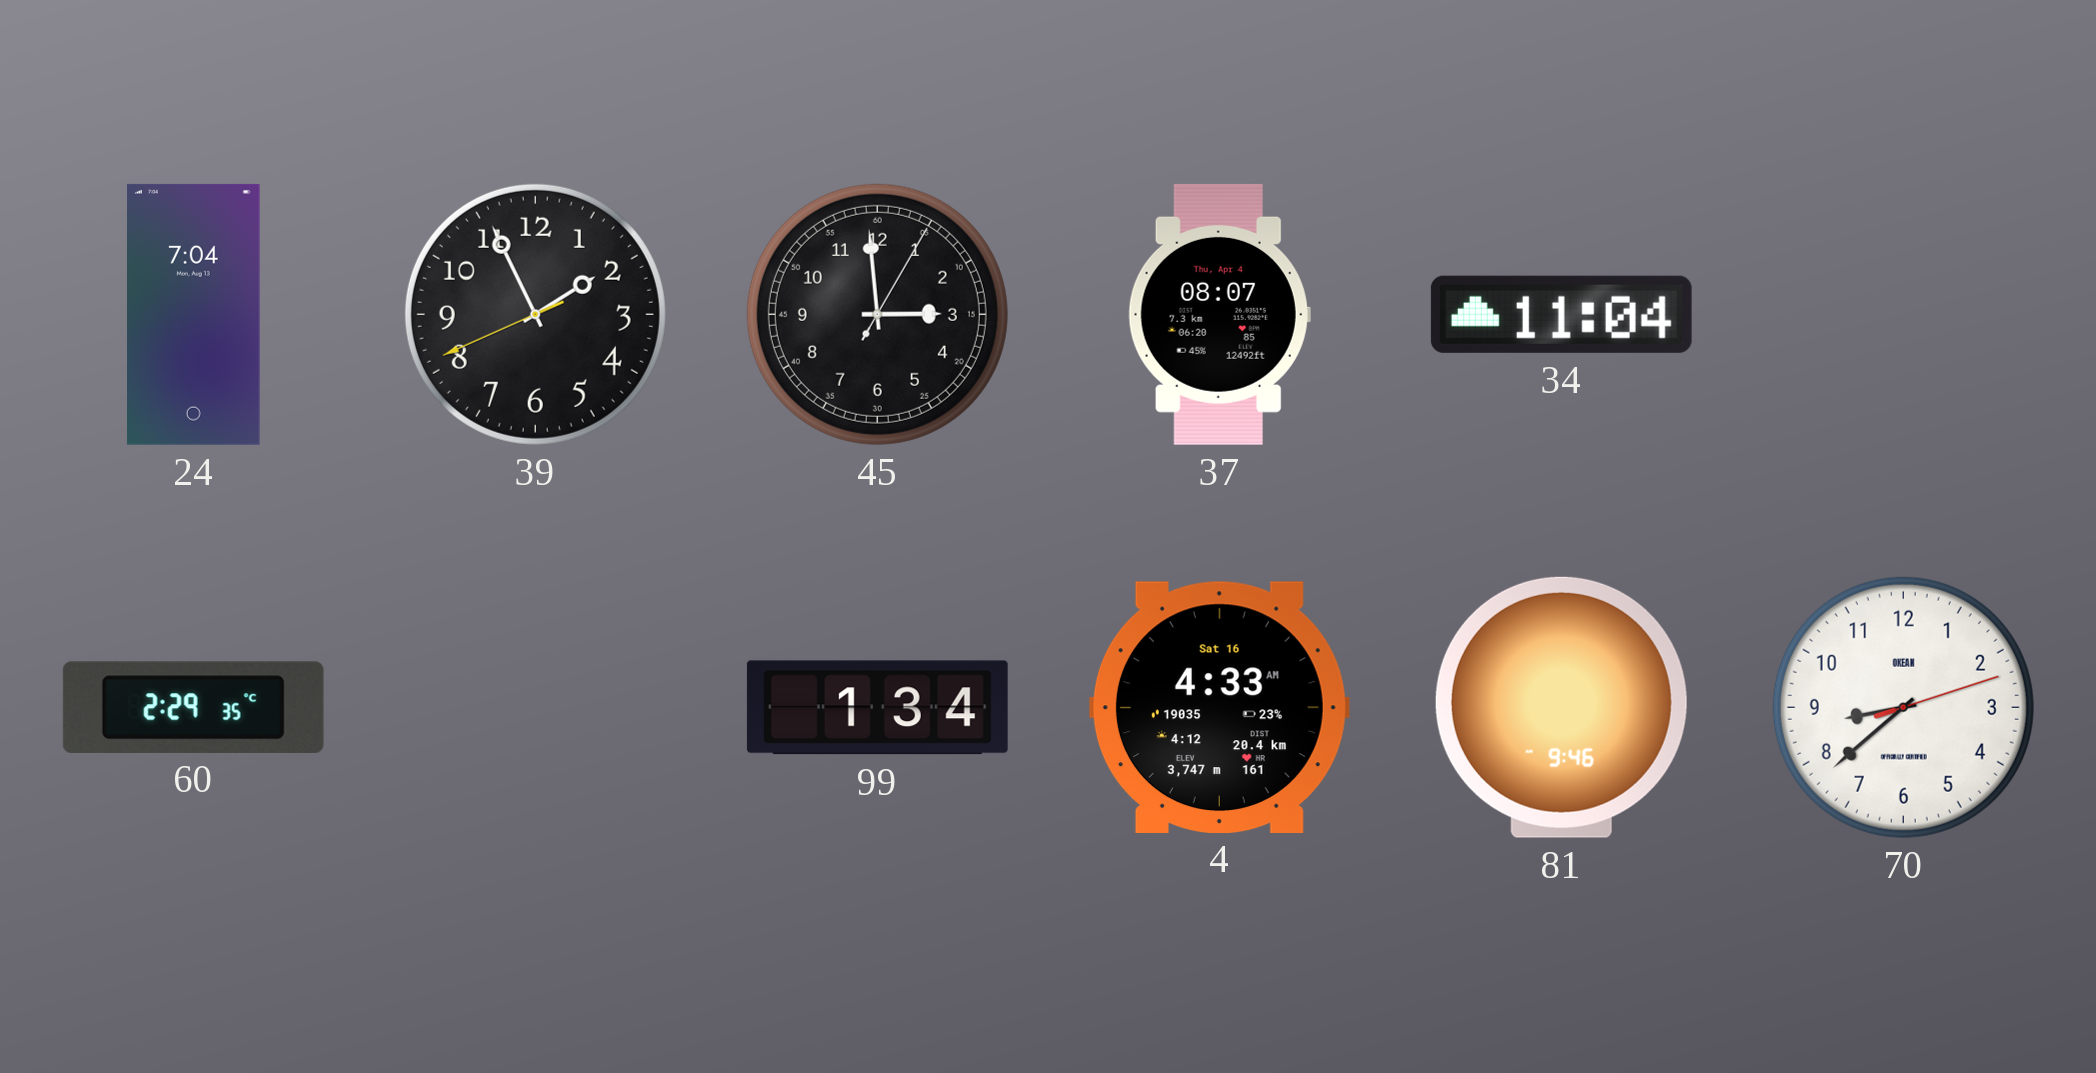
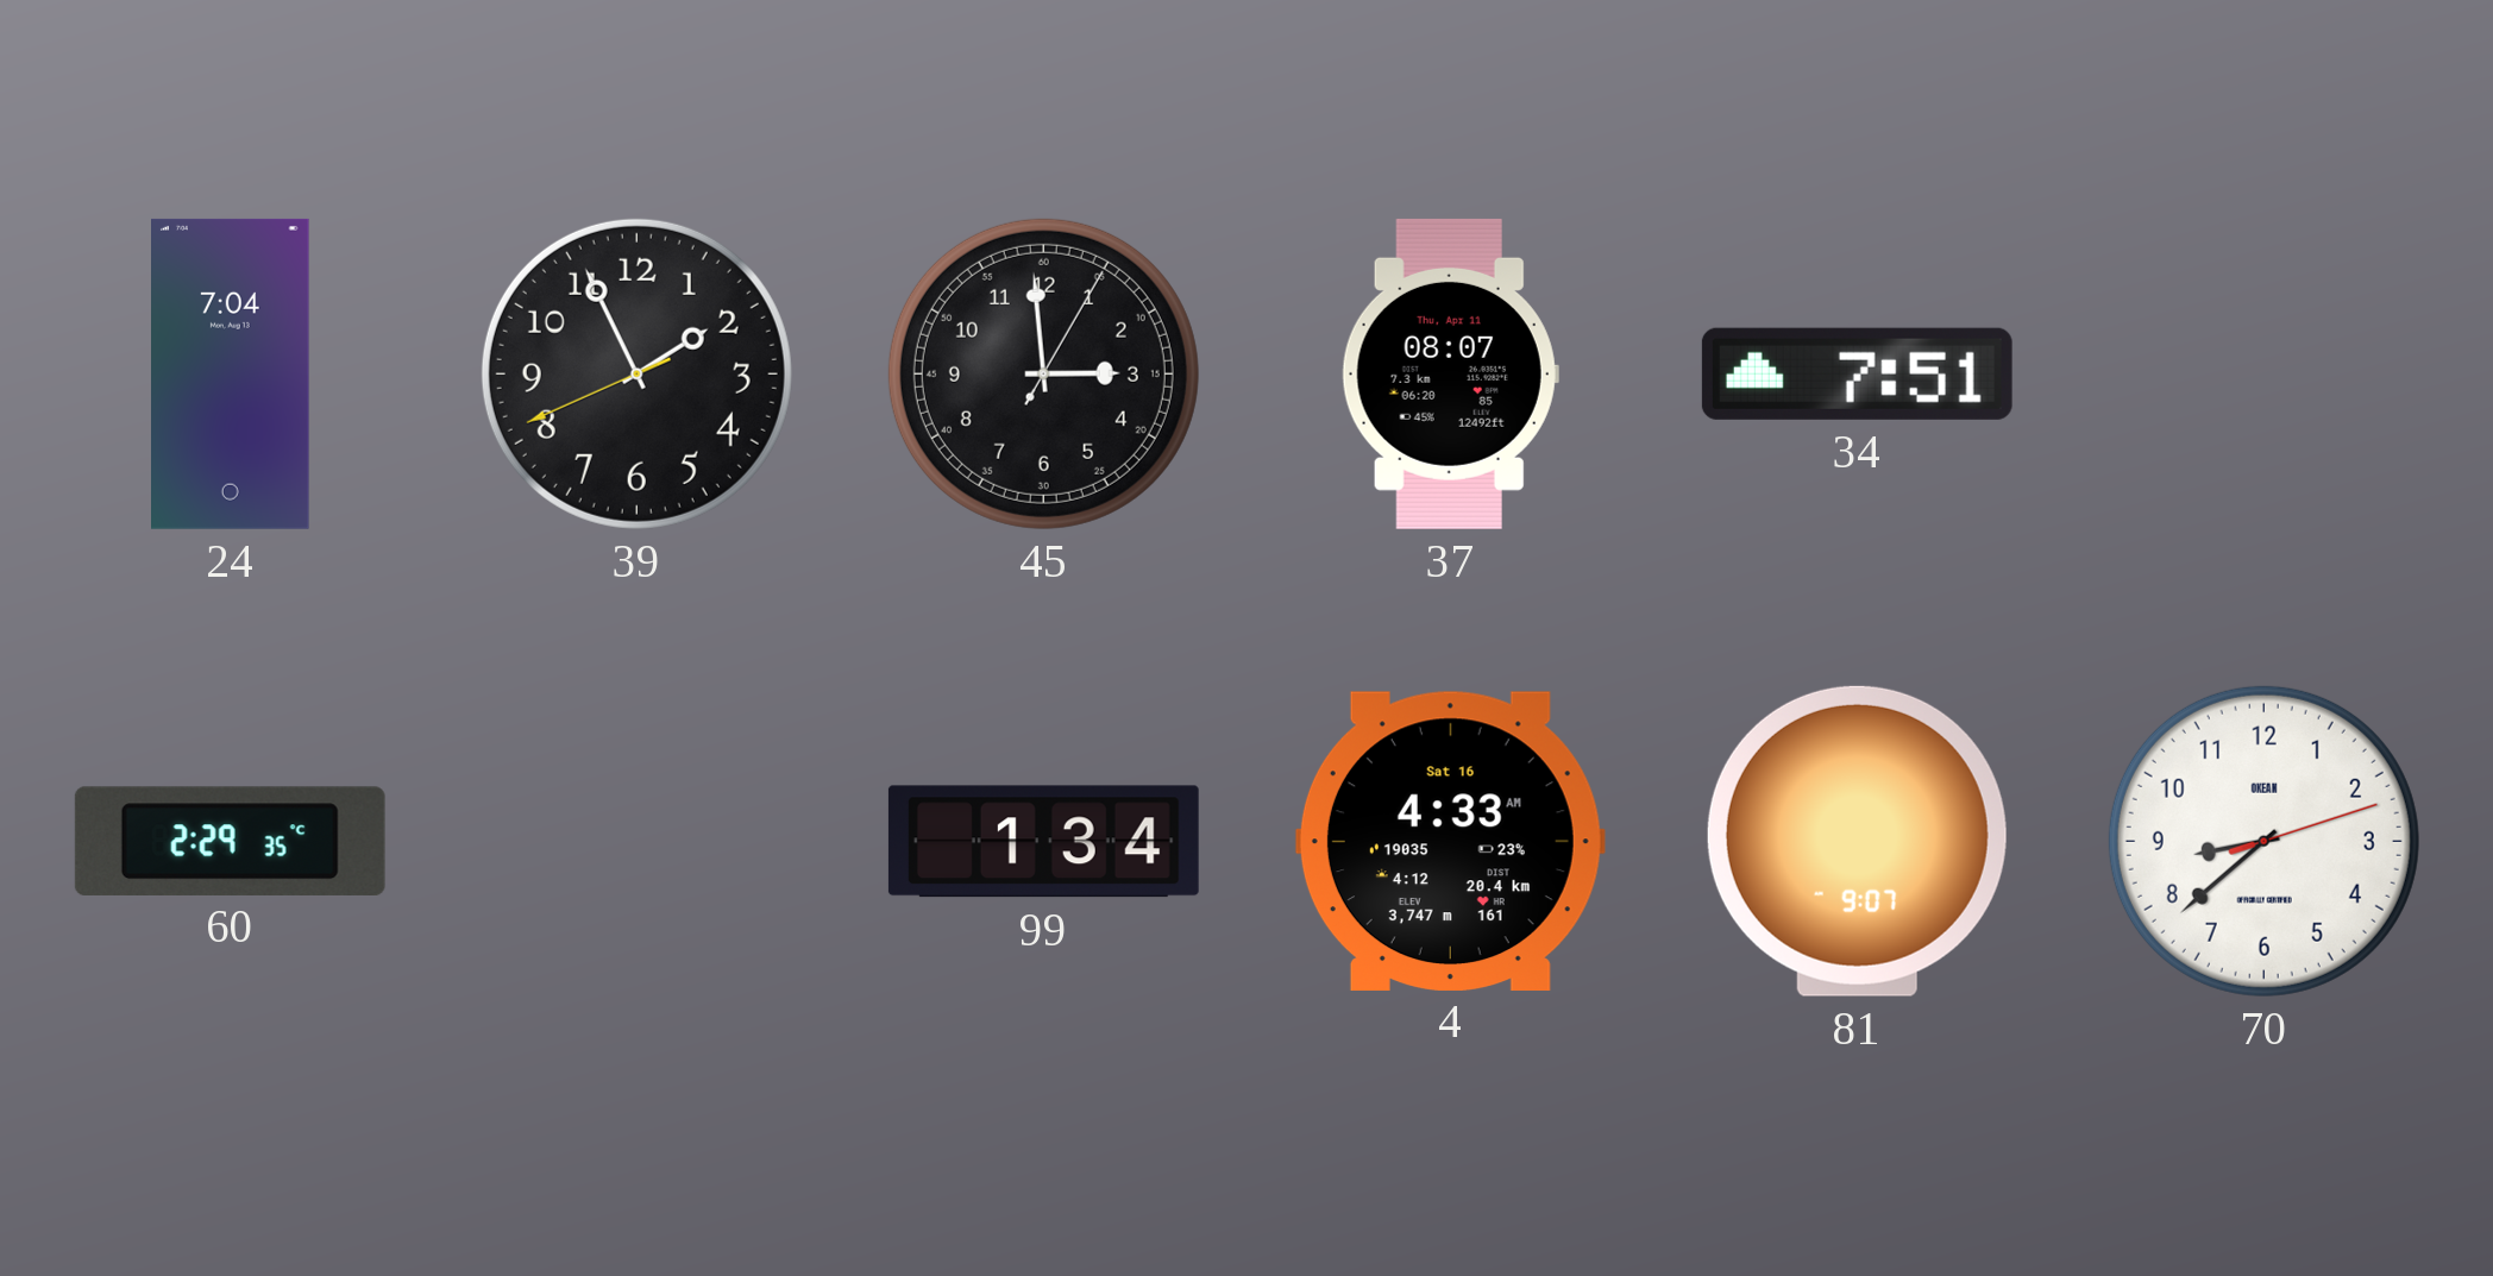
37 date: Thu, Apr 4 -> Thu, Apr 11
34: 11:04 -> 7:51
81: 9:46 -> 9:07
